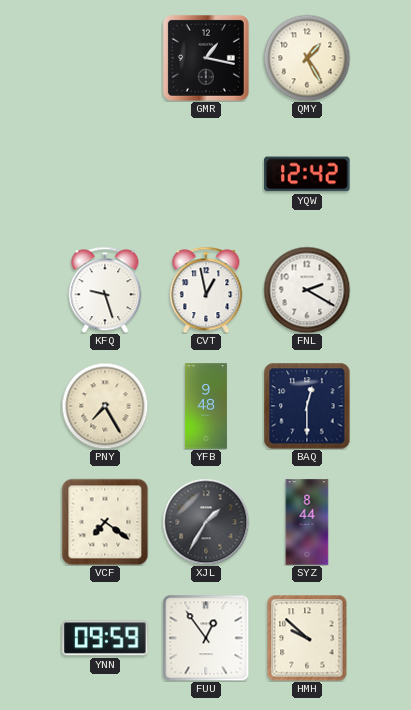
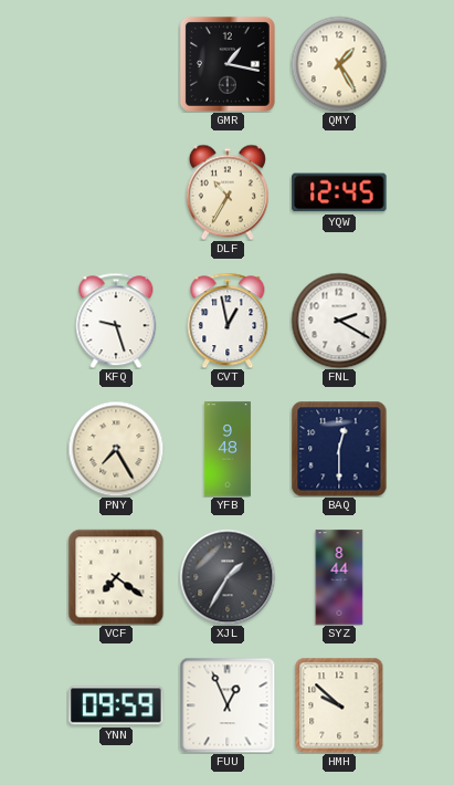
DLF: none -> 10:35
YQW: 12:42 -> 12:45
FUU: 12:54 -> 12:56
